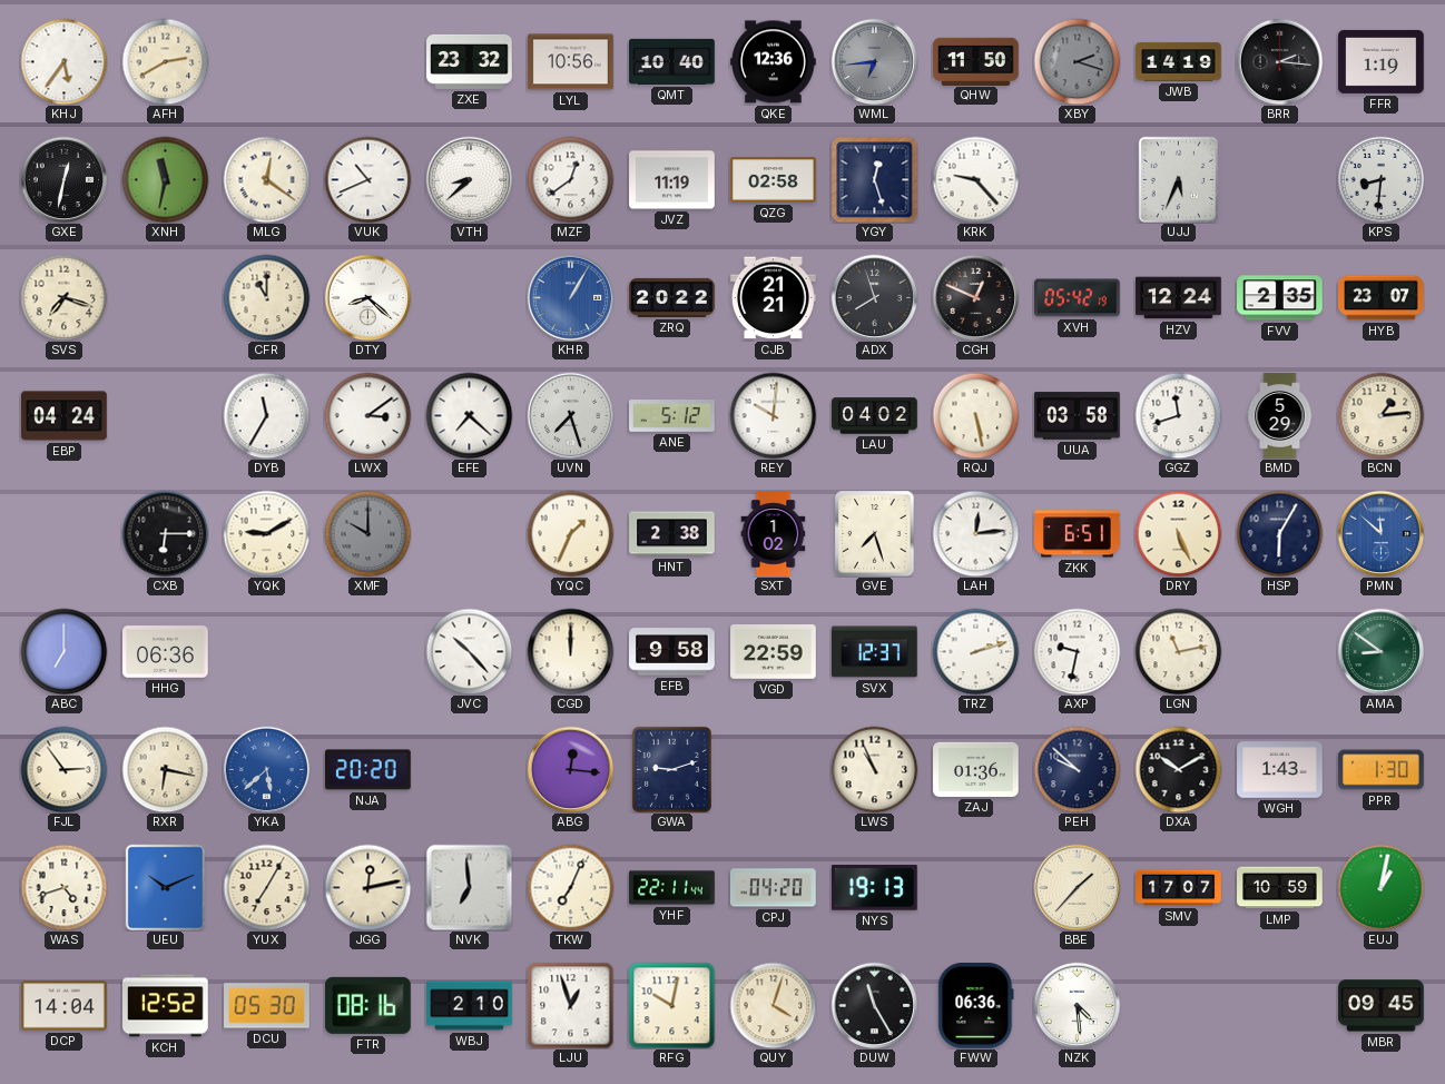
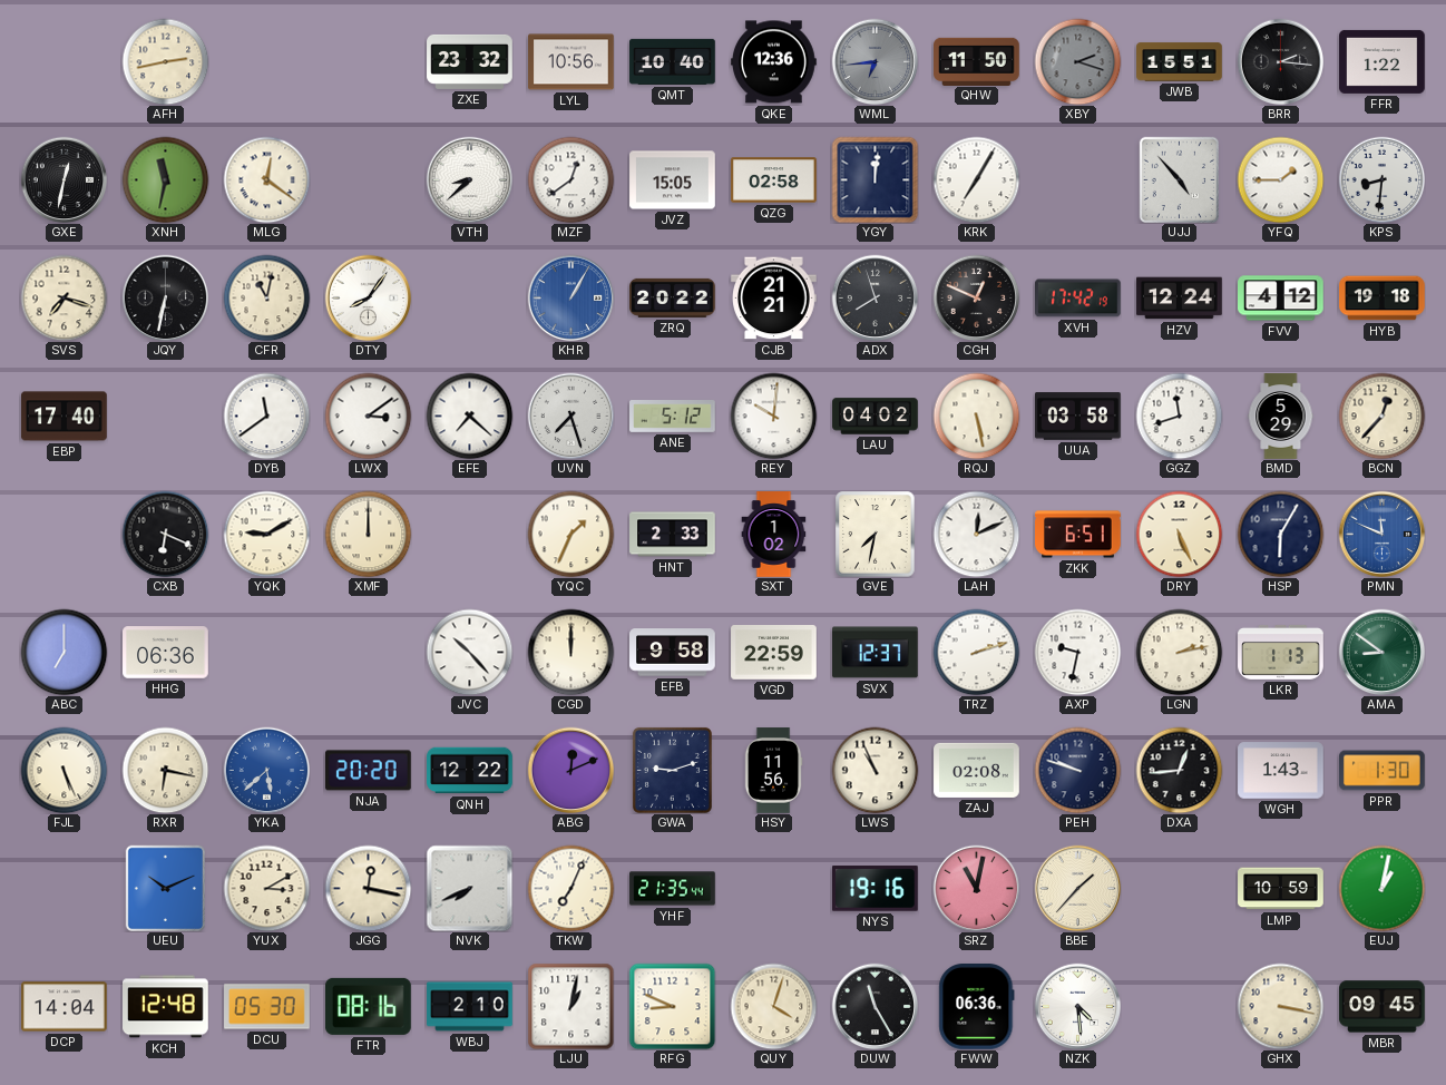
KHJ: 5:36 -> none
AFH: 2:40 -> 2:43
JWB: 14:19 -> 15:51
FFR: 1:19 -> 1:22
VUK: 10:41 -> none
JVZ: 11:19 -> 15:05
YGY: 12:27 -> 12:01
KRK: 9:23 -> 7:05
UJJ: 5:34 -> 4:53
YFQ: none -> 1:45
JQY: none -> 6:32
CFR: 11:00 -> 11:02
DTY: 8:22 -> 8:06
XVH: 05:42 -> 17:42
FVV: 2:35 -> 4:12
HYB: 23:07 -> 19:18
EBP: 04:24 -> 17:40
DYB: 11:35 -> 11:39
BCN: 1:14 -> 12:37
CXB: 6:15 -> 6:19
XMF: 10:00 -> 12:00
XMF dial: grey -> cream
HNT: 2:38 -> 2:33
GVE: 7:27 -> 7:32
LAH: 12:14 -> 12:11
PMN: 11:52 -> 11:49
LGN: 11:13 -> 2:13
LKR: none -> 1:13
FJL: 2:54 -> 5:26
QNH: none -> 12:22
ABG: 12:16 -> 12:11
HSY: none -> 11:56
ZAJ: 01:36 -> 02:08
PEH: 9:52 -> 9:48
DXA: 10:10 -> 12:44
WAS: 4:42 -> none
YUX: 7:05 -> 3:10
JGG: 12:13 -> 12:17
NVK: 6:59 -> 7:41
YHF: 22:11 -> 21:35
CPJ: 04:20 -> none
NYS: 19:13 -> 19:16
SRZ: none -> 11:02
SMV: 17:07 -> none
KCH: 12:52 -> 12:48
LJU: 12:57 -> 1:02
RFG: 10:02 -> 8:49
GHX: none -> 3:17
